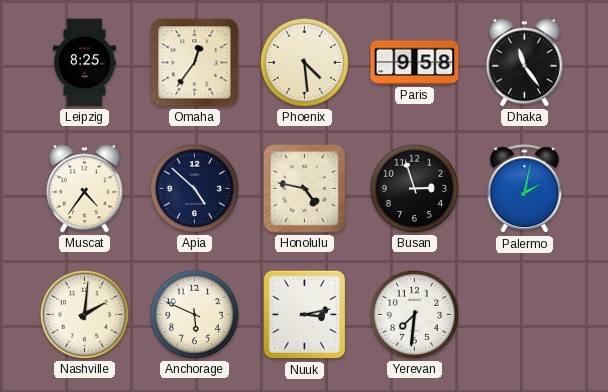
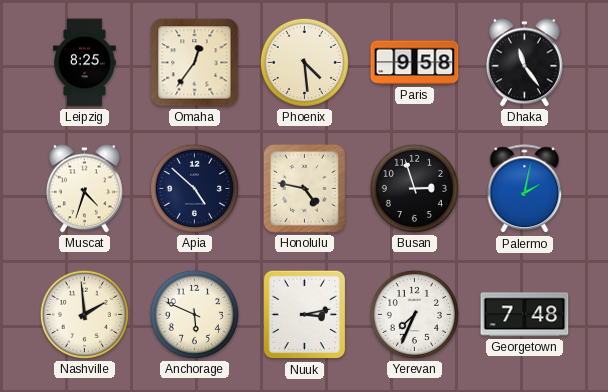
Muscat: 4:36 -> 4:33
Nashville: 2:01 -> 1:59
Yerevan: 7:31 -> 7:34
Georgetown: none -> 7:48
